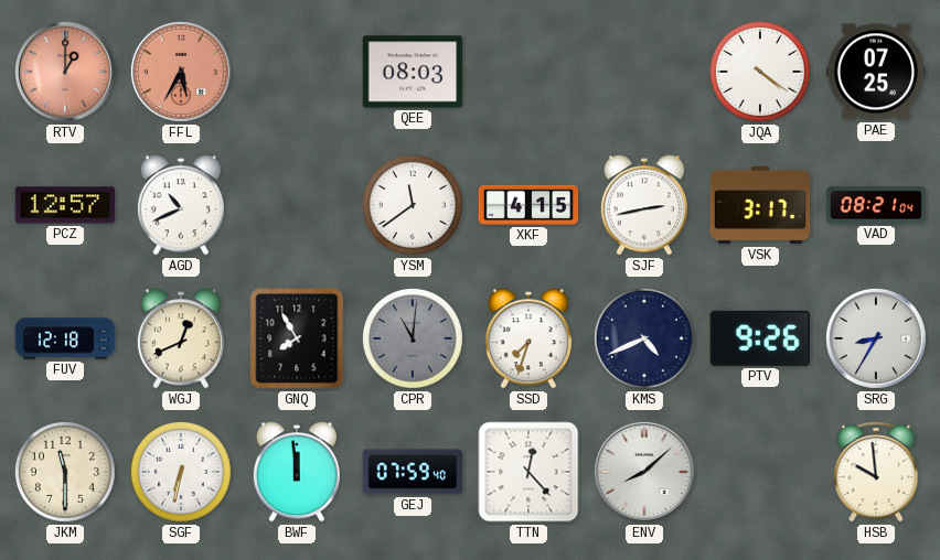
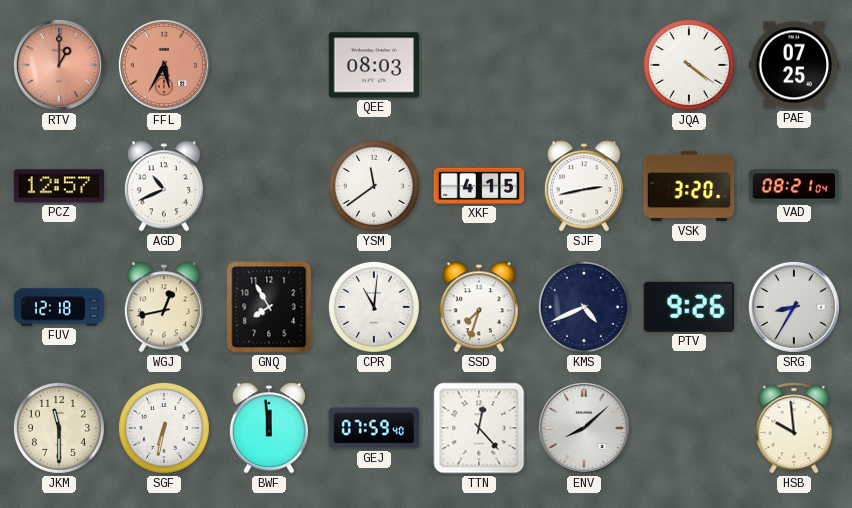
VSK: 3:17 -> 3:20
WGJ: 12:41 -> 12:43
CPR dial: grey -> white
